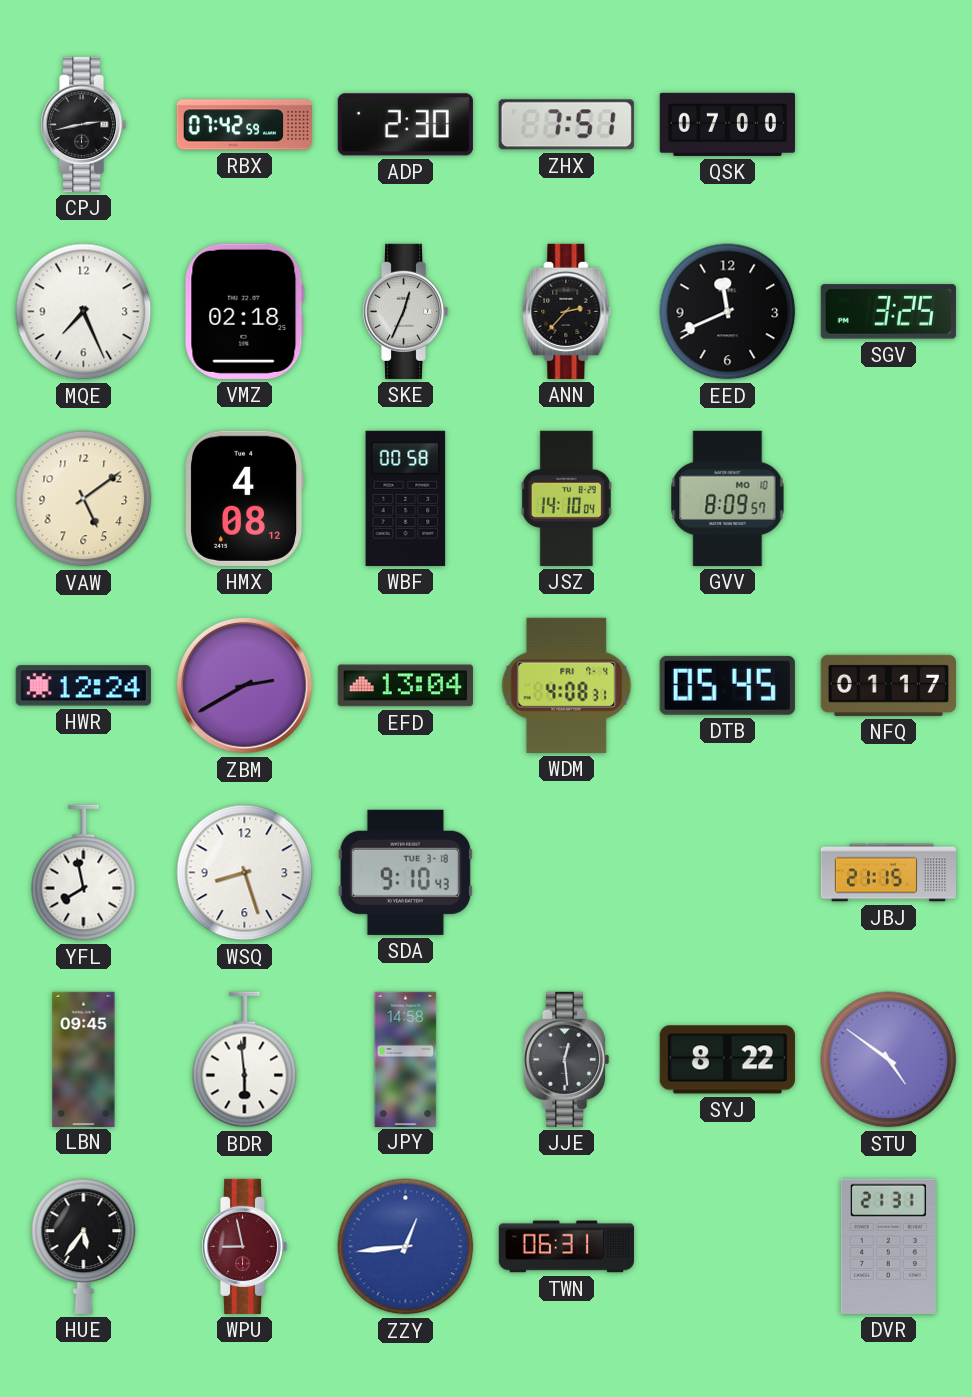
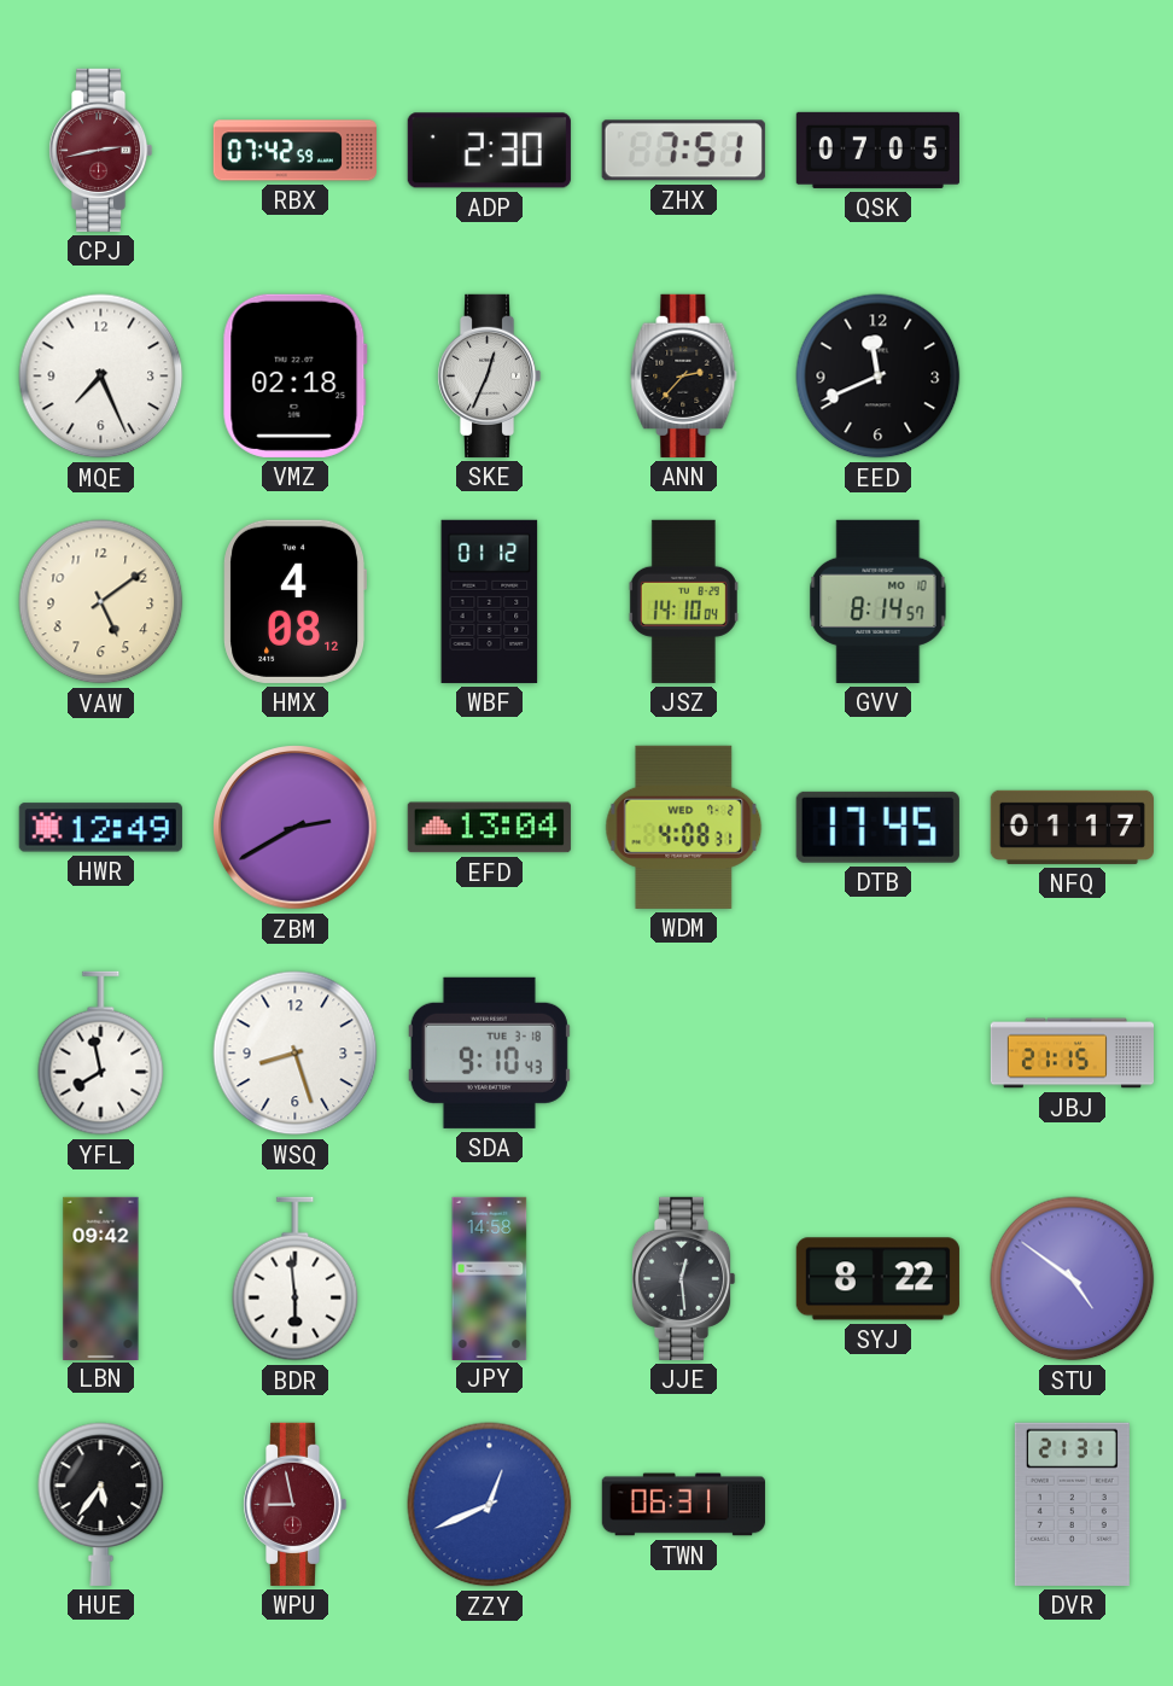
CPJ dial: black -> burgundy
QSK: 07:00 -> 07:05
SGV: 3:25 -> none
WBF: 00:58 -> 01:12
GVV: 8:09 -> 8:14
HWR: 12:24 -> 12:49
WDM date: FRI 7-4 -> WED 7-2
DTB: 05:45 -> 17:45
LBN: 09:45 -> 09:42
ZZY: 12:44 -> 12:41
